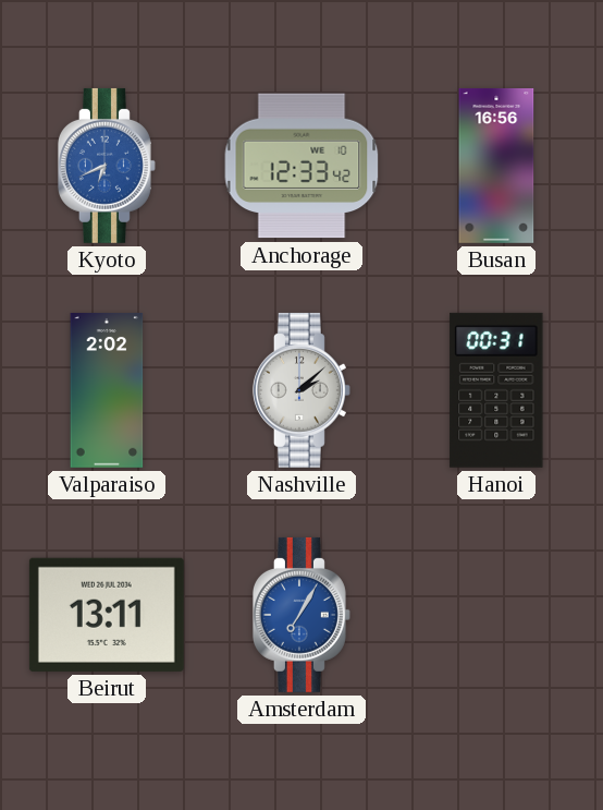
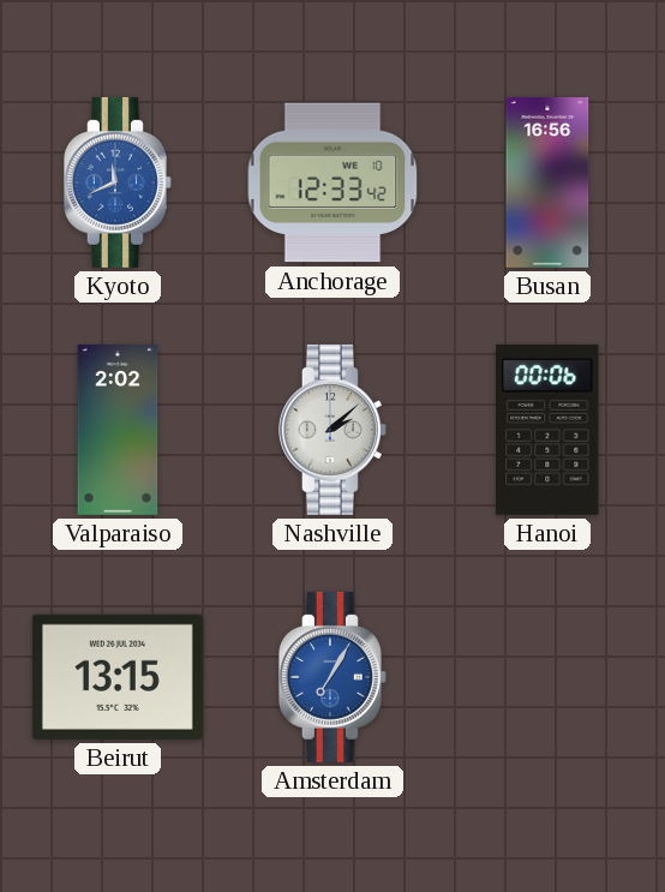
Kyoto: 6:41 -> 11:41
Hanoi: 00:31 -> 00:06
Beirut: 13:11 -> 13:15
